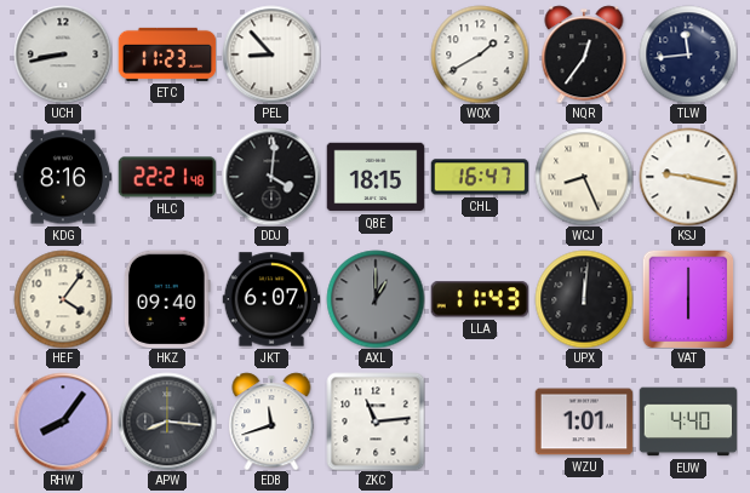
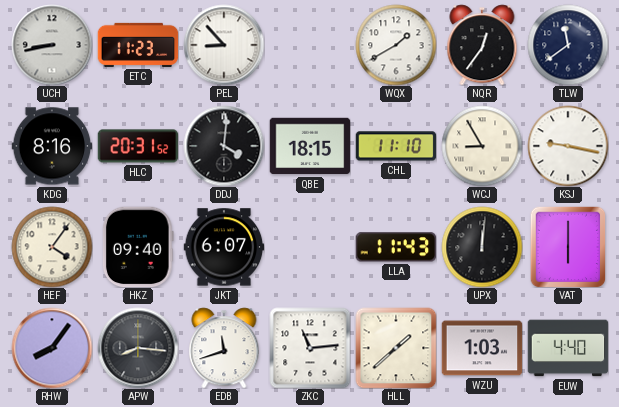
TLW: 11:44 -> 11:39
HLC: 22:21 -> 20:31
CHL: 16:47 -> 11:10
WCJ: 8:26 -> 8:55
AXL: 1:00 -> none
HLL: none -> 1:38
WZU: 1:01 -> 1:03
